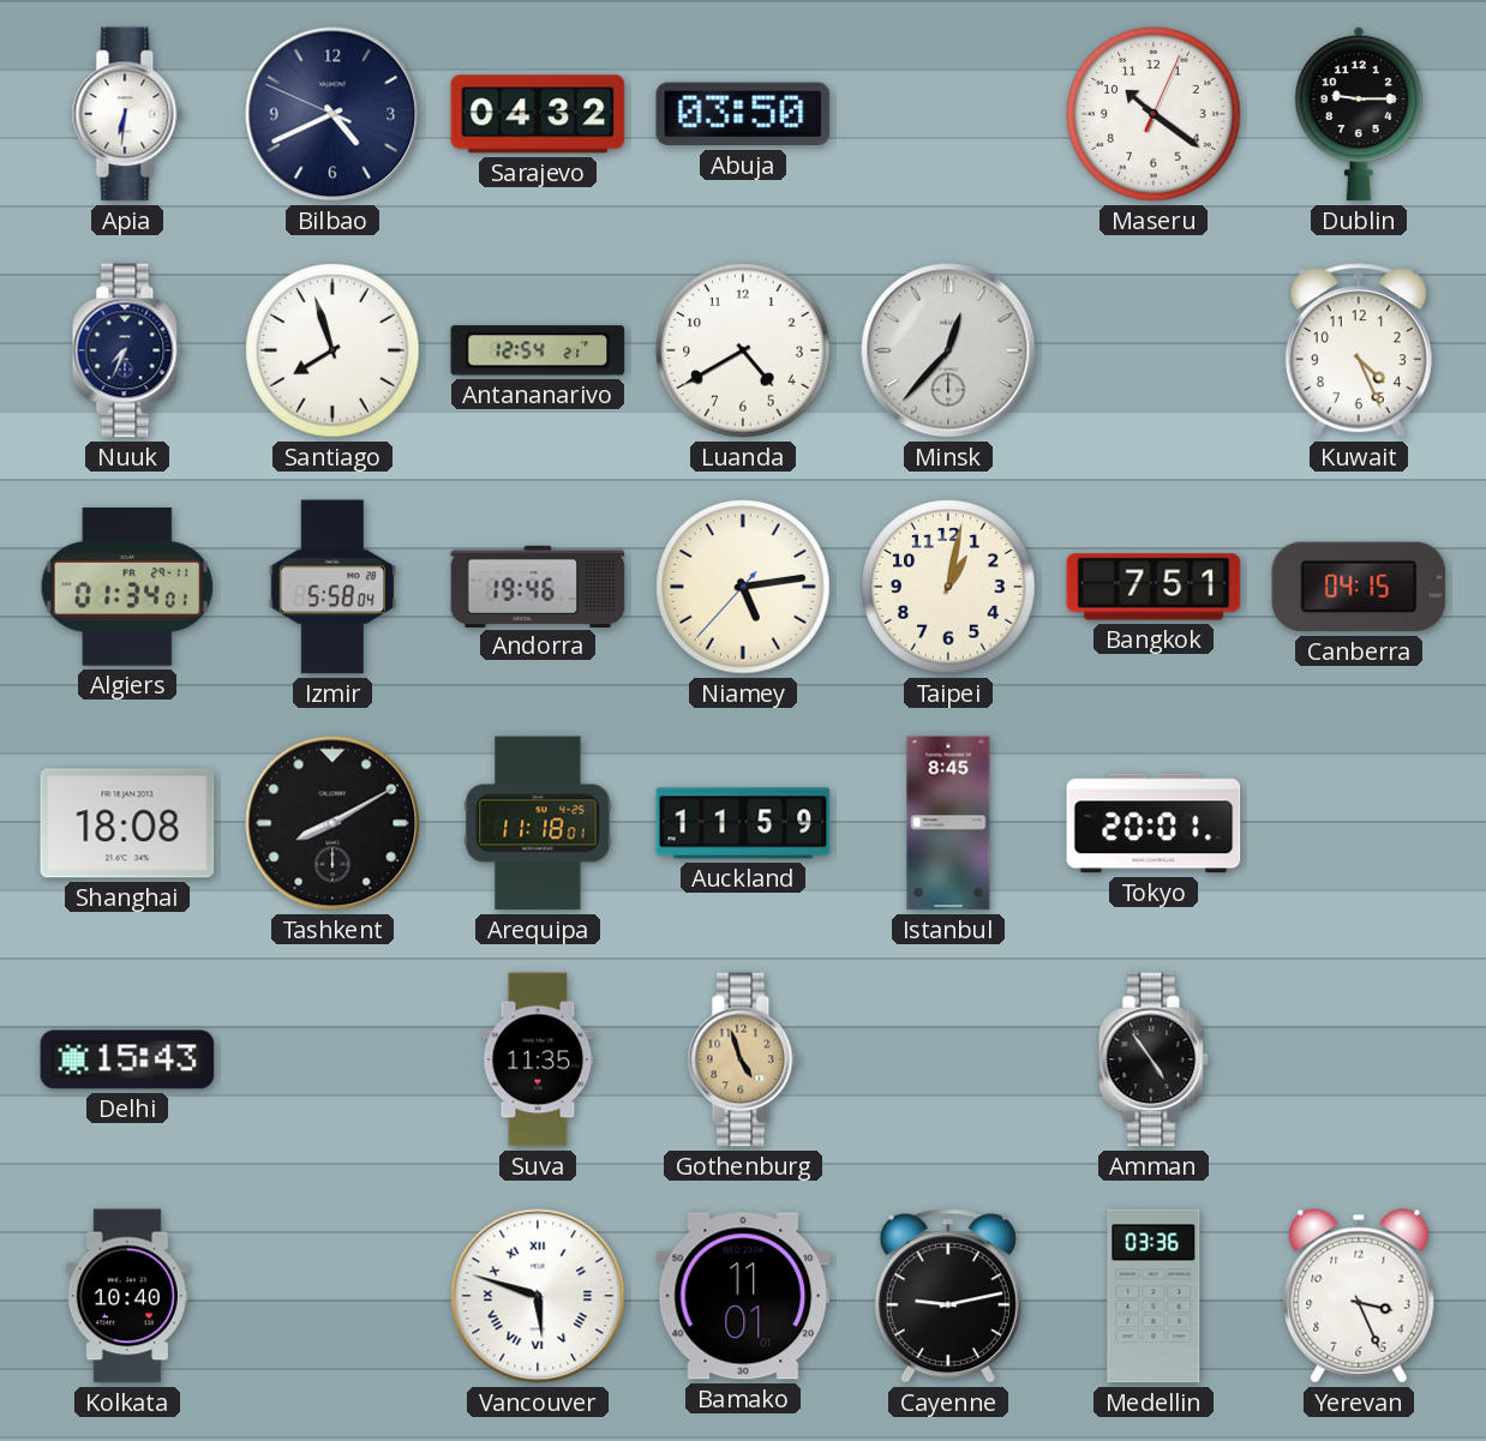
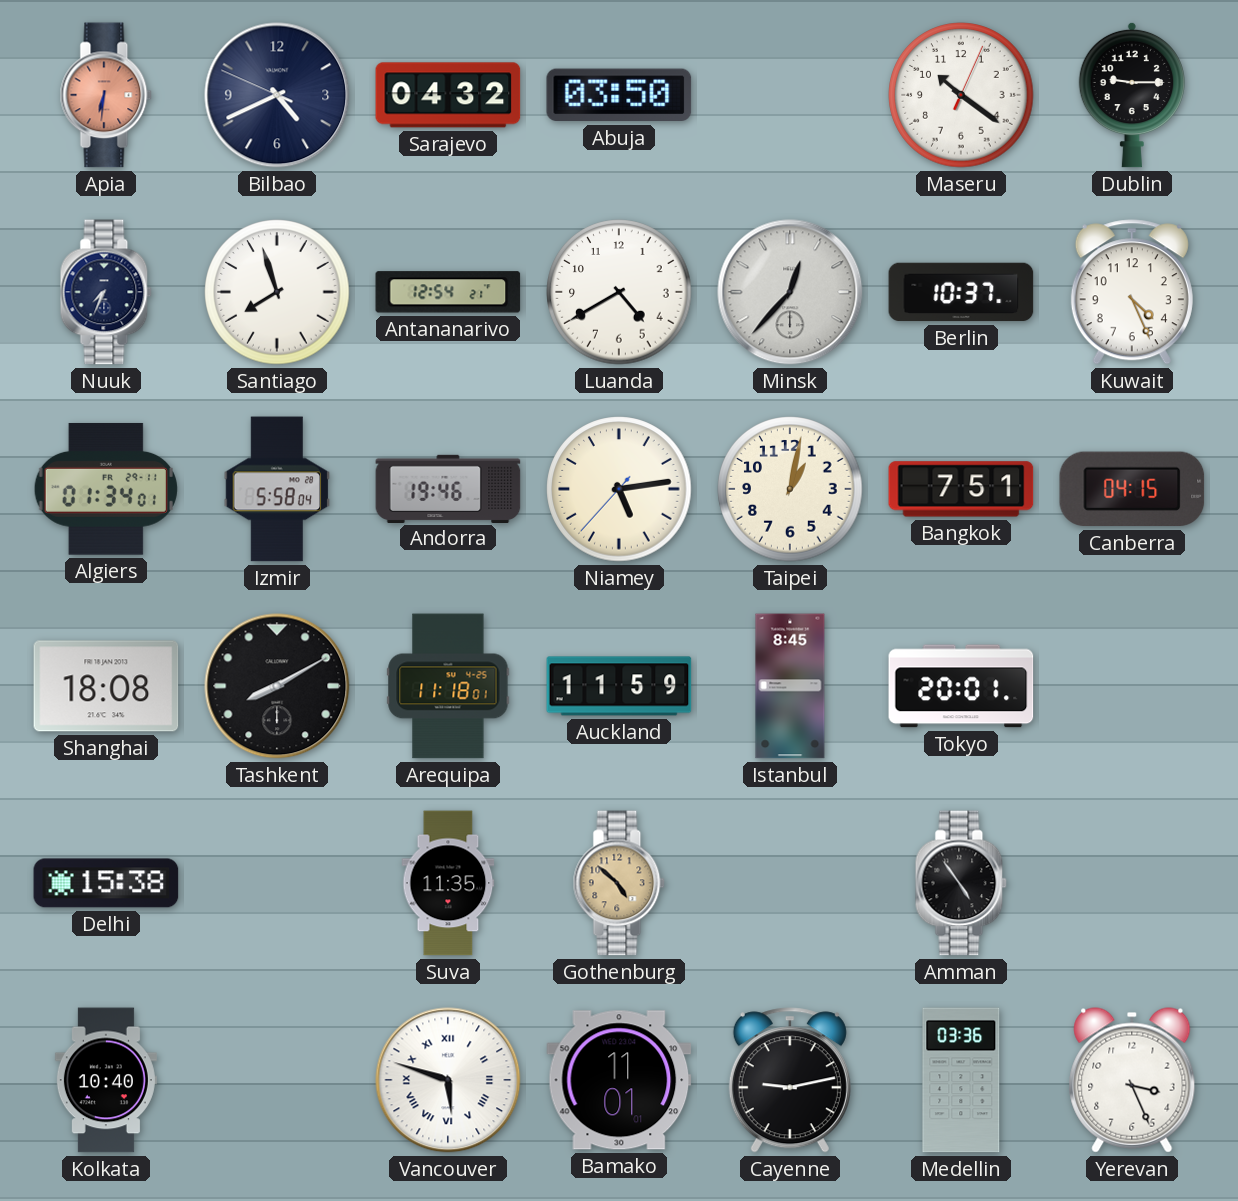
Apia dial: white -> salmon
Berlin: none -> 10:37
Delhi: 15:43 -> 15:38
Gothenburg: 4:57 -> 4:52
